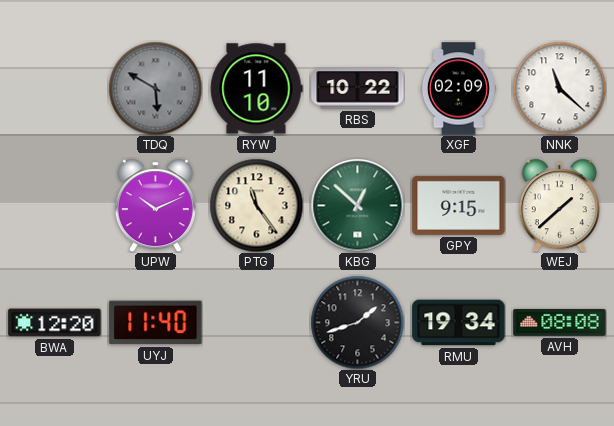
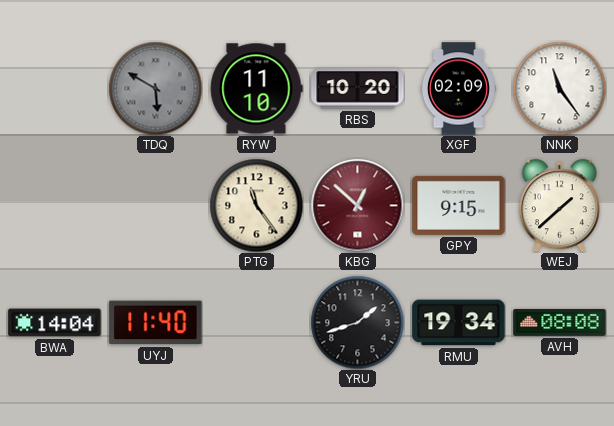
RBS: 10:22 -> 10:20
NNK: 11:22 -> 11:24
UPW: 10:11 -> none
KBG dial: green -> burgundy
BWA: 12:20 -> 14:04
